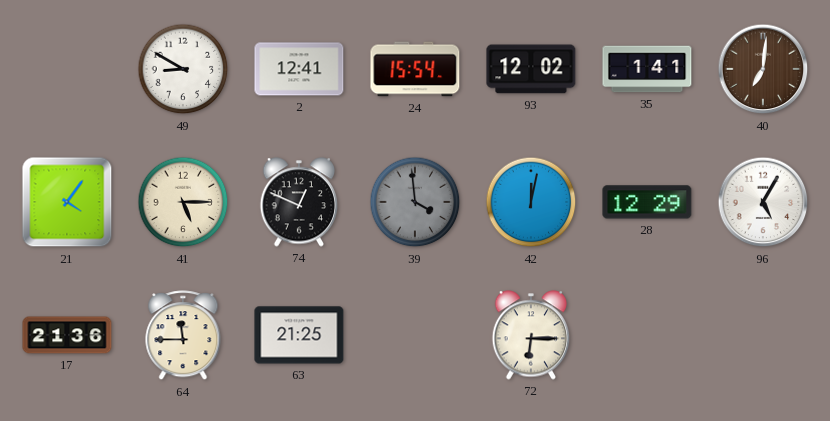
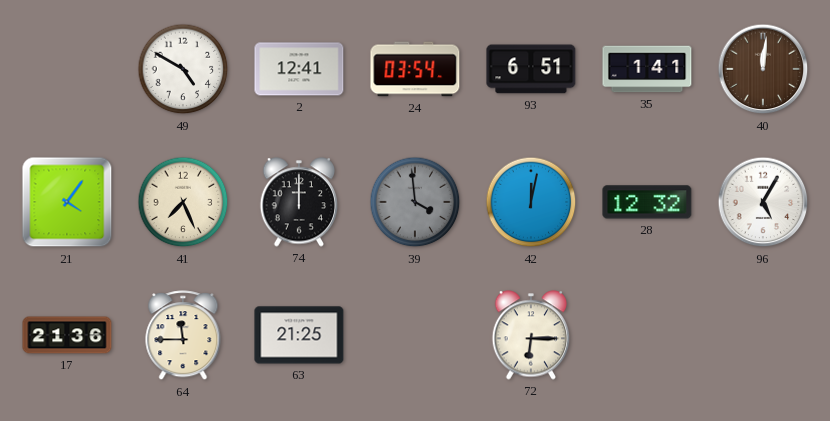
49: 8:50 -> 4:50
24: 15:54 -> 03:54
93: 12:02 -> 6:51
40: 7:01 -> 12:01
41: 5:15 -> 7:26
74: 12:49 -> 12:00
28: 12:29 -> 12:32
